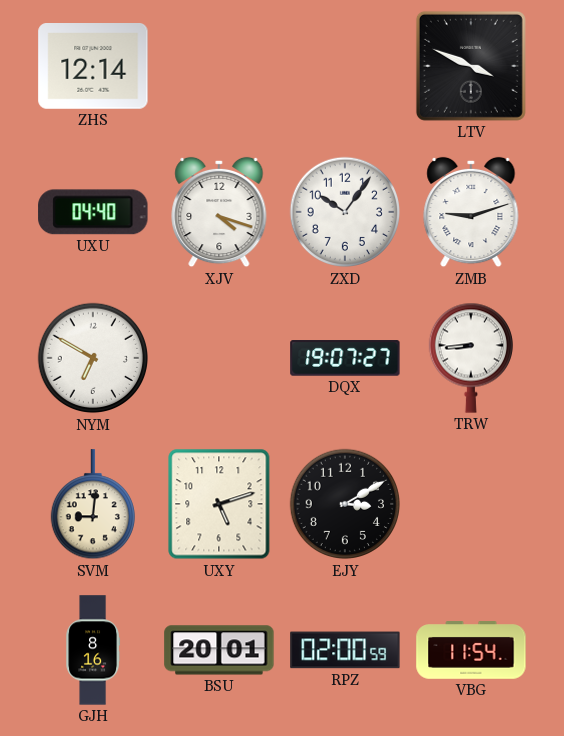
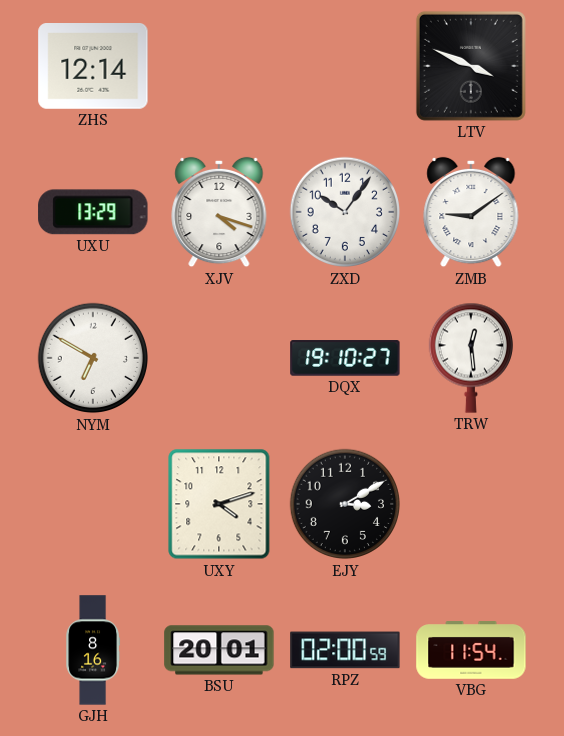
UXU: 04:40 -> 13:29
ZMB: 9:12 -> 9:09
DQX: 19:07 -> 19:10
TRW: 8:44 -> 12:29
SVM: 9:01 -> none
UXY: 5:12 -> 4:12
